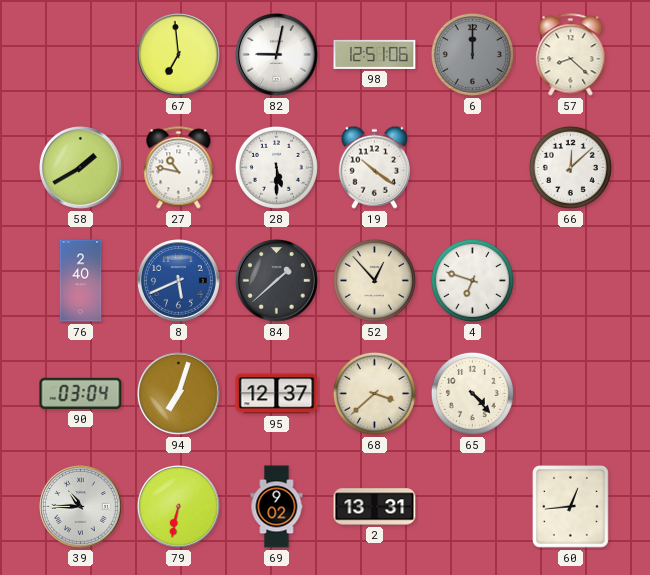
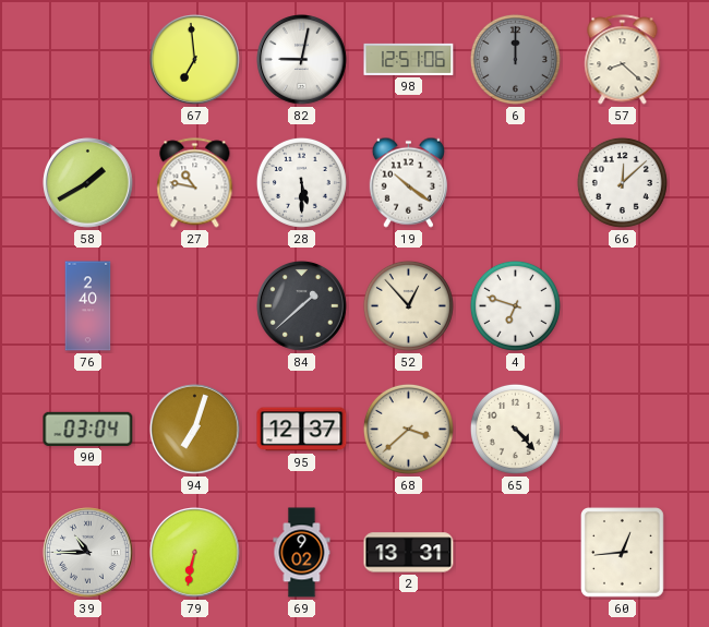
8: 5:41 -> none
